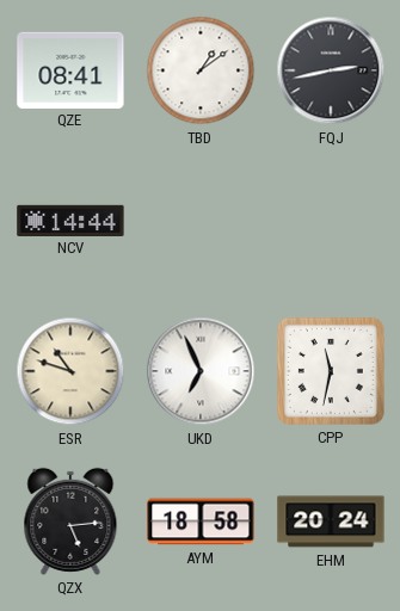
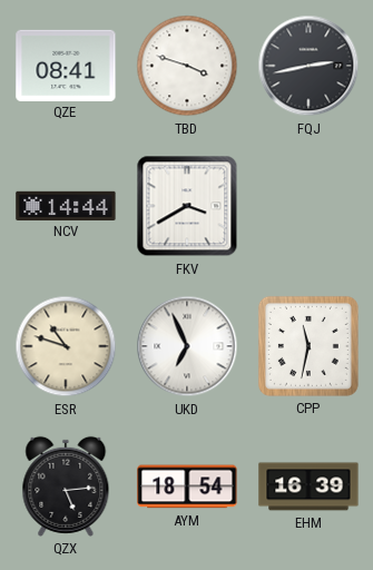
TBD: 1:09 -> 3:48
FKV: none -> 3:40
AYM: 18:58 -> 18:54
EHM: 20:24 -> 16:39
